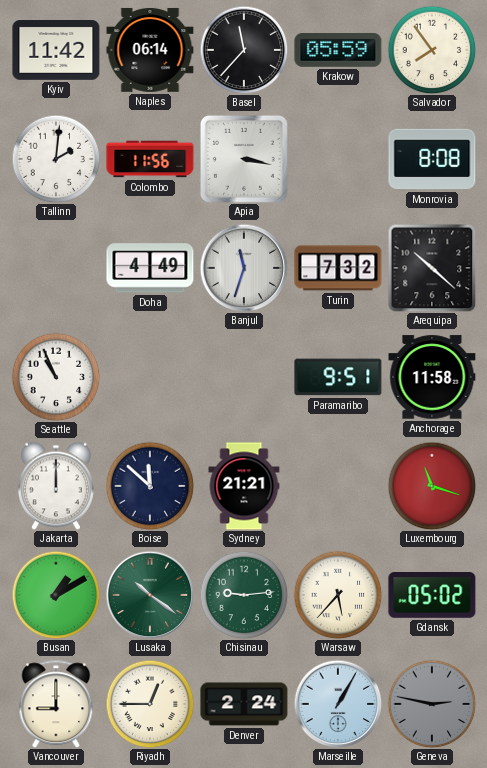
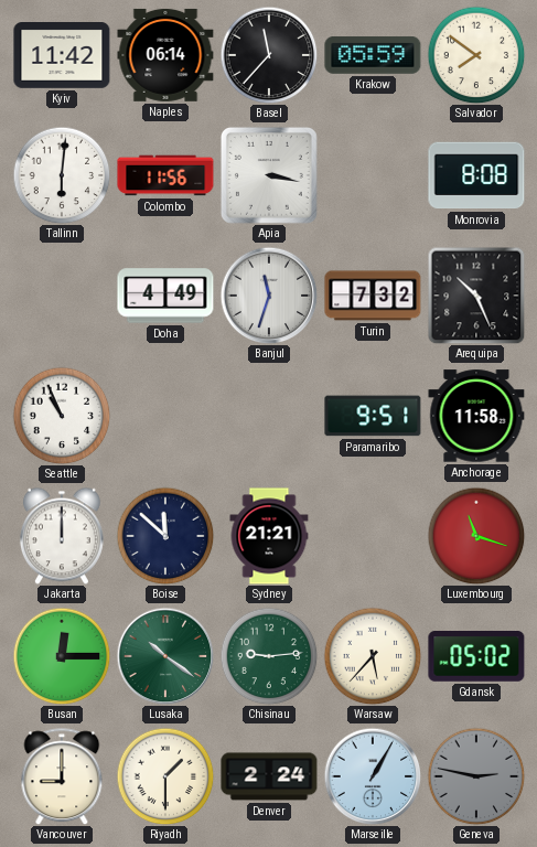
Salvador: 7:54 -> 7:51
Tallinn: 2:01 -> 6:01
Arequipa: 10:22 -> 10:26
Busan: 1:10 -> 12:15
Riyadh: 12:45 -> 1:30
